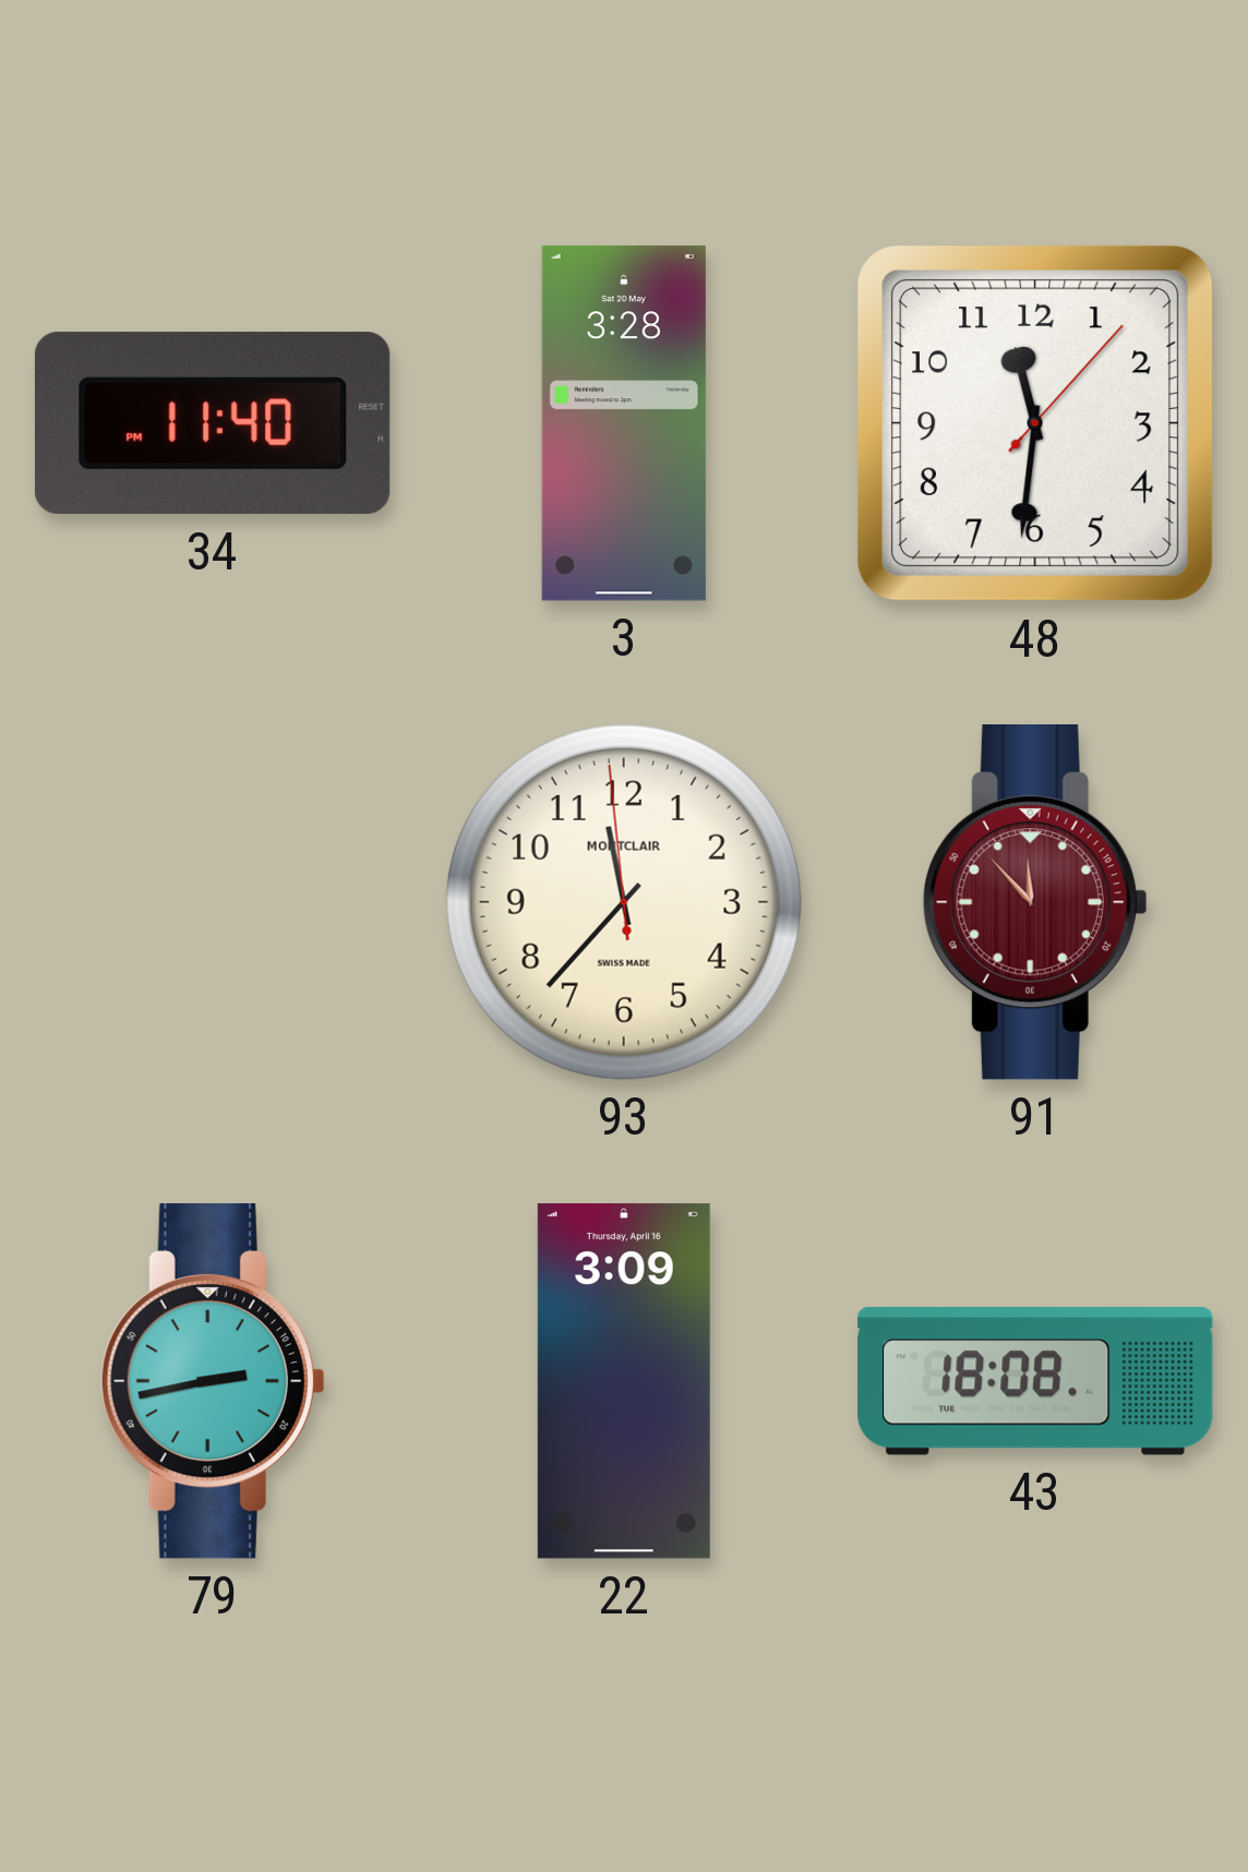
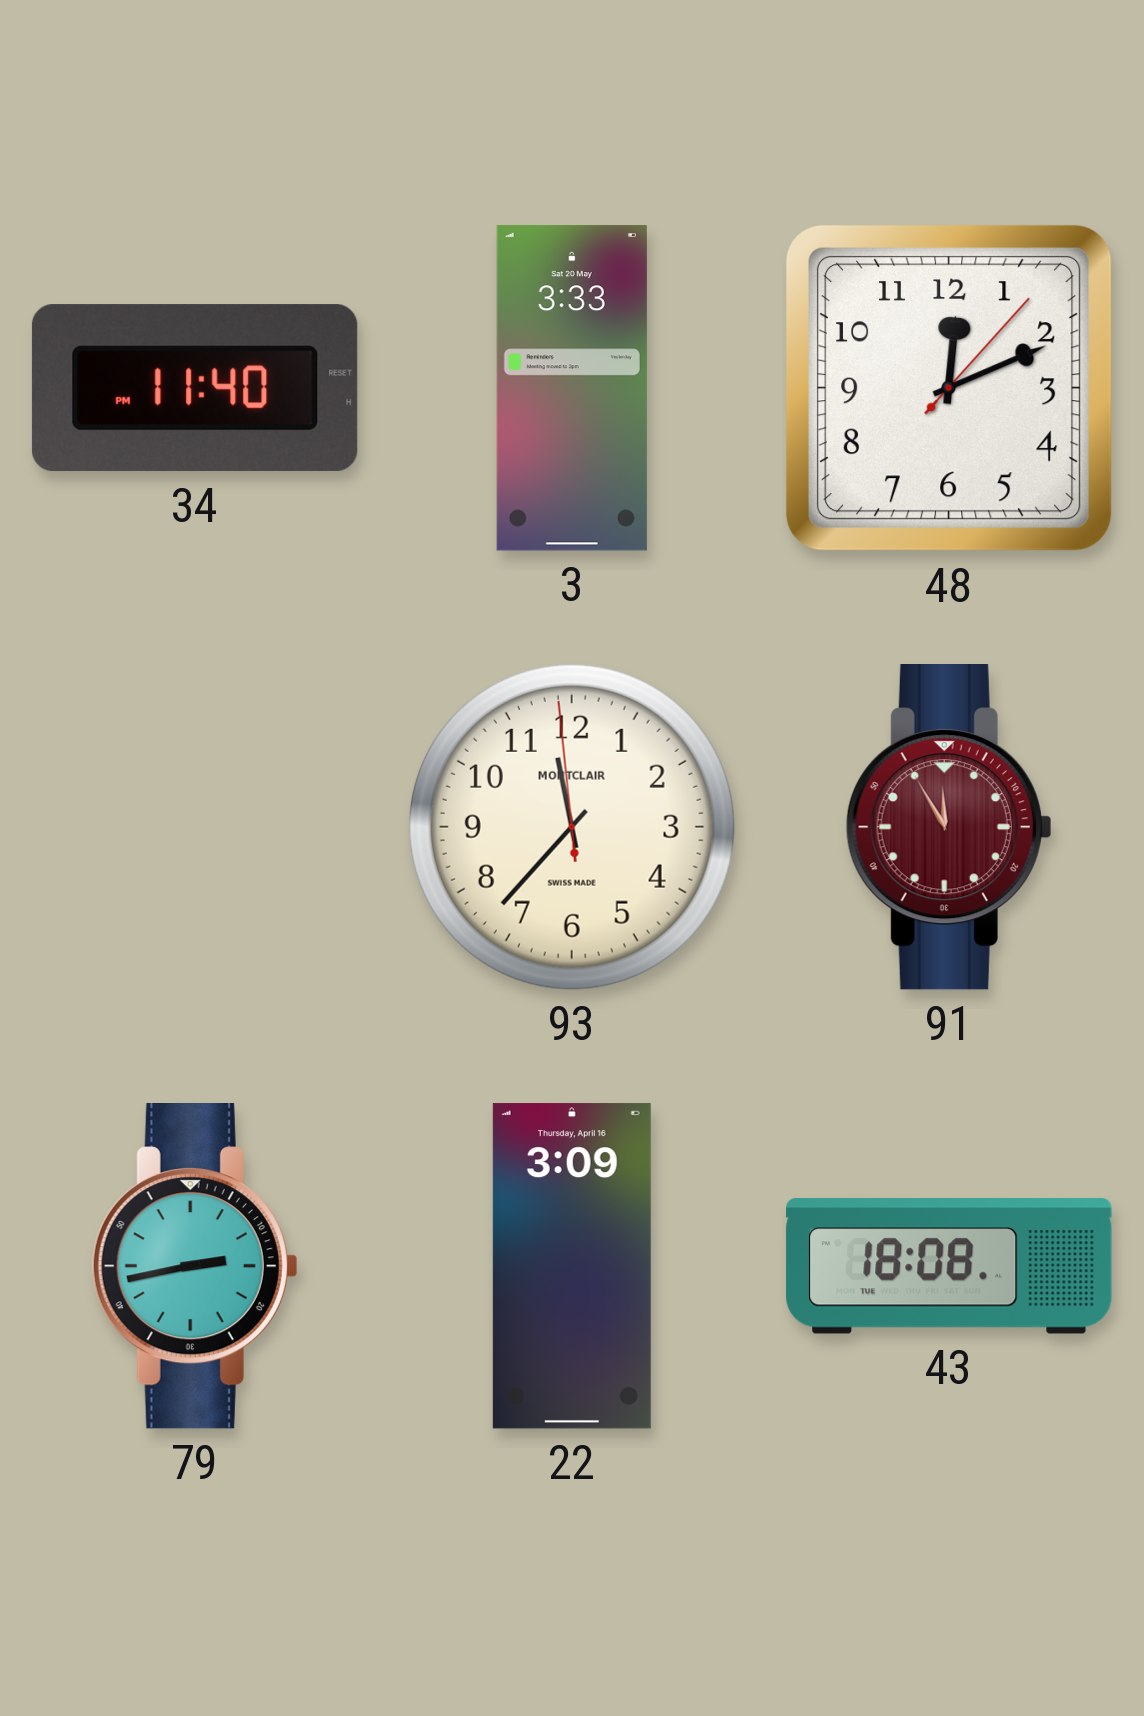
3: 3:28 -> 3:33
48: 11:31 -> 12:11
91: 11:53 -> 11:55
